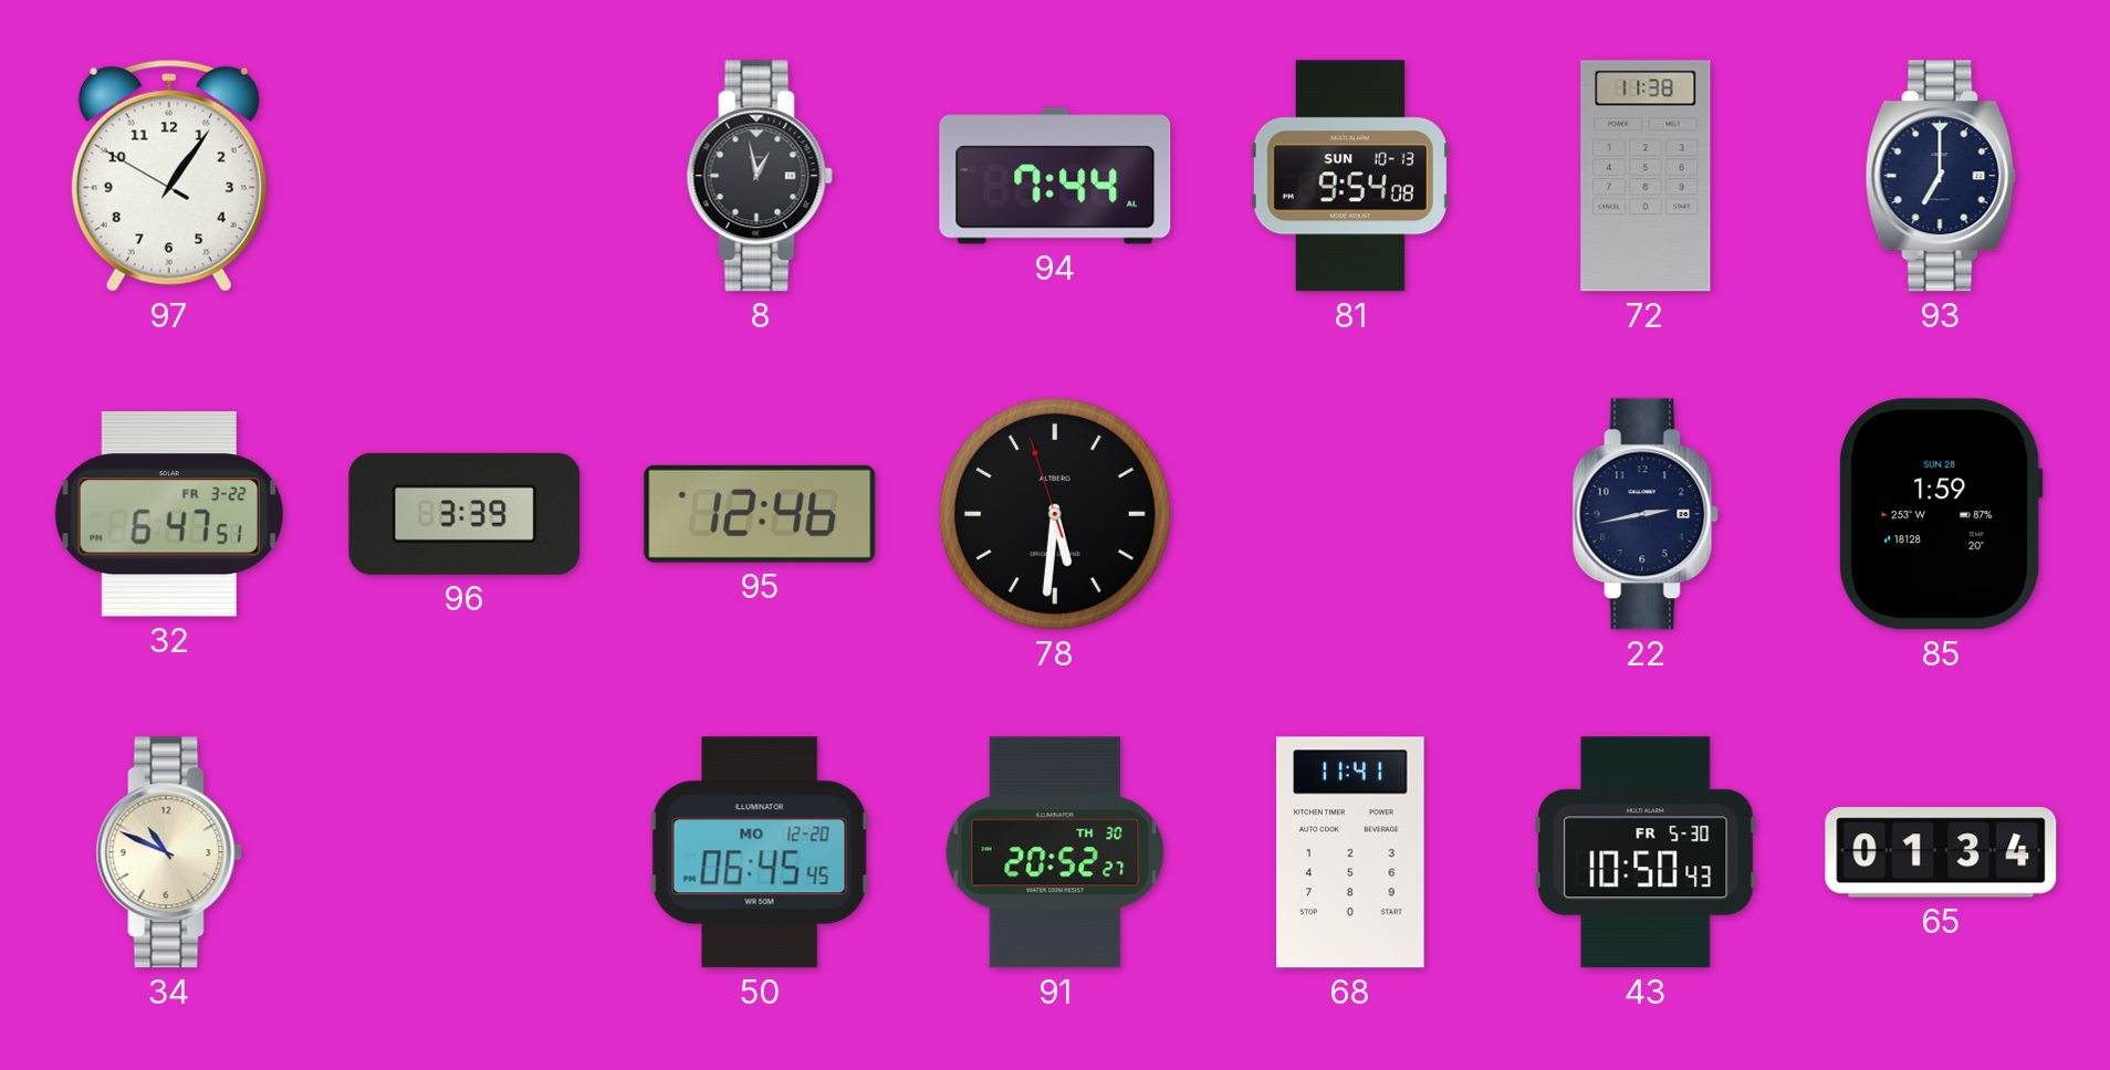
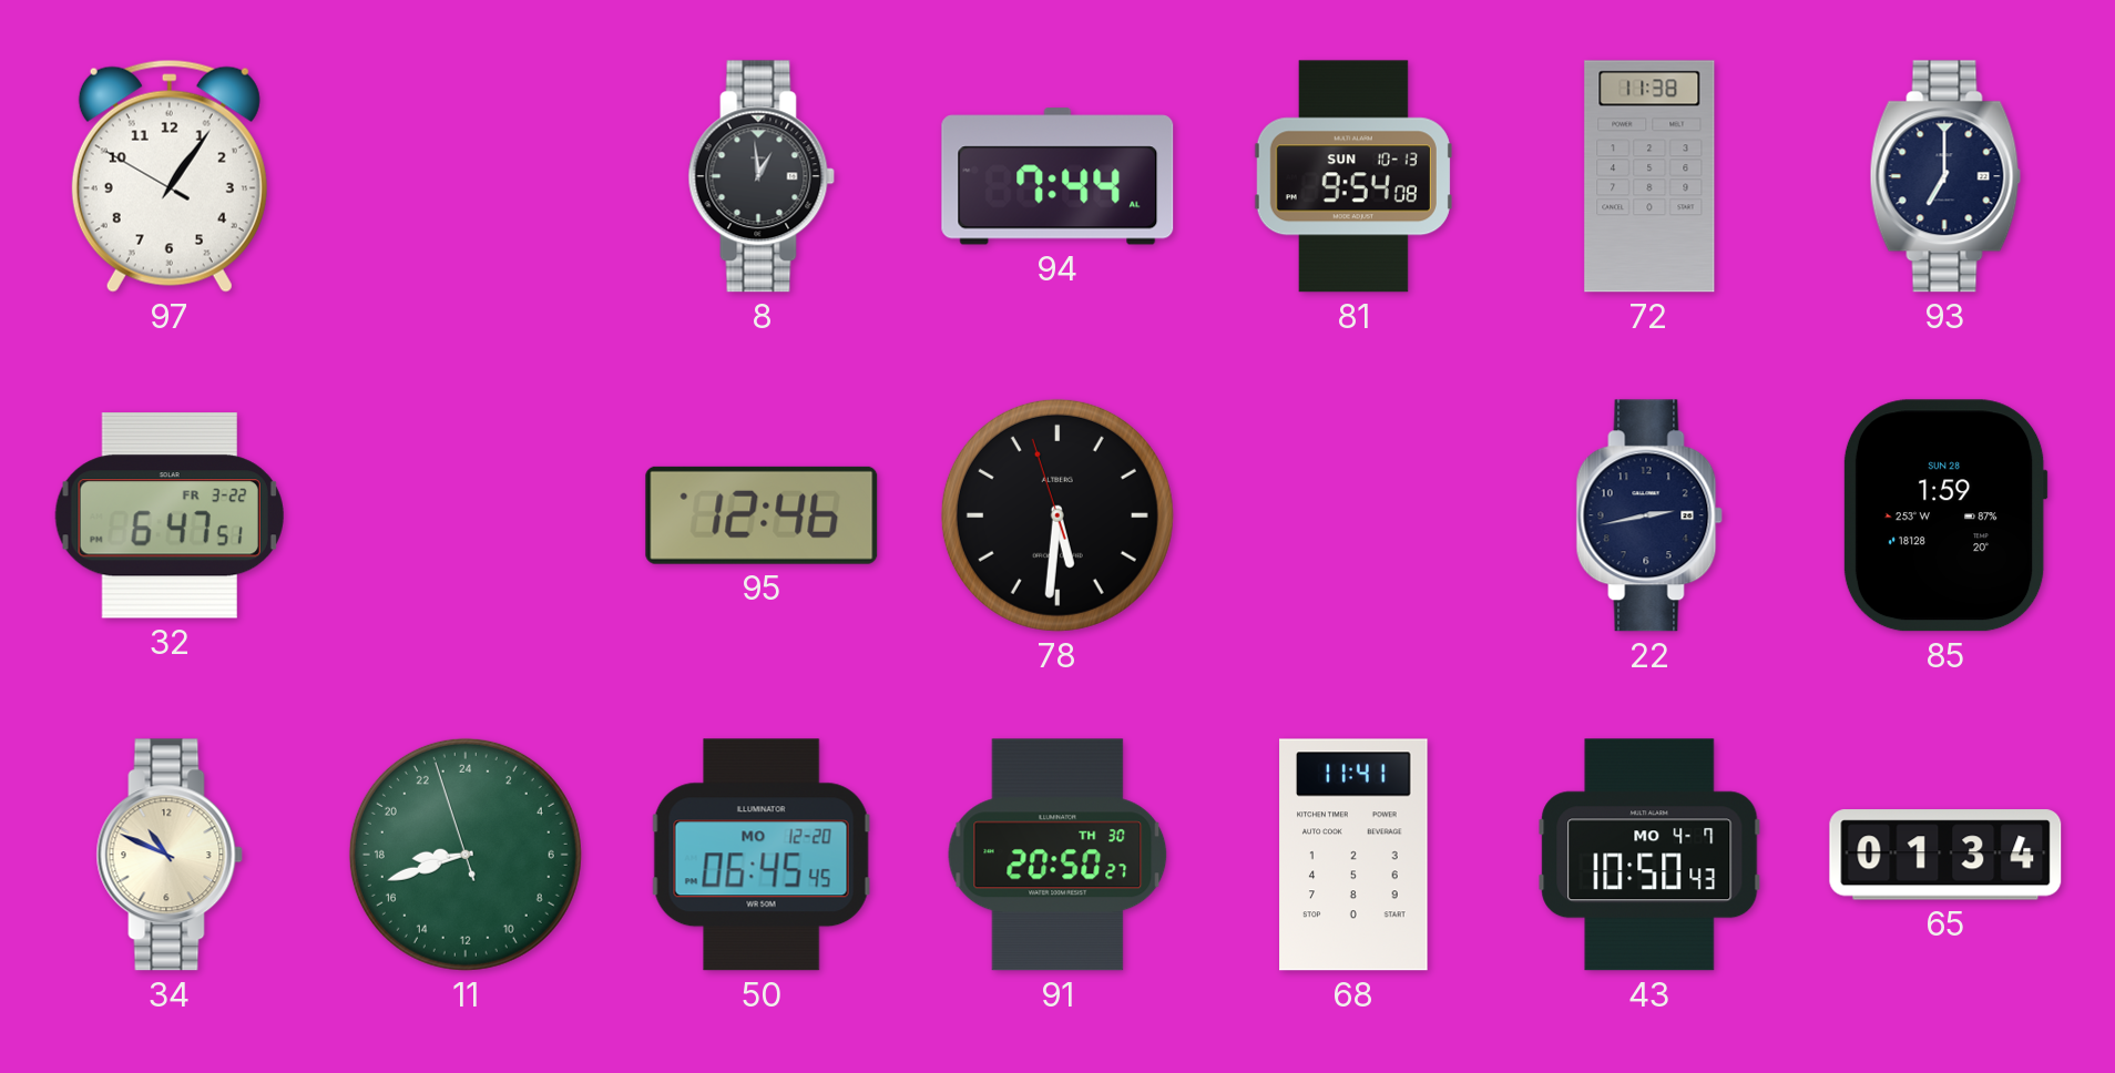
8: 12:58 -> 12:59
96: 3:39 -> none
11: none -> 17:41
91: 20:52 -> 20:50
43 date: FR 5-30 -> MO 4-7
